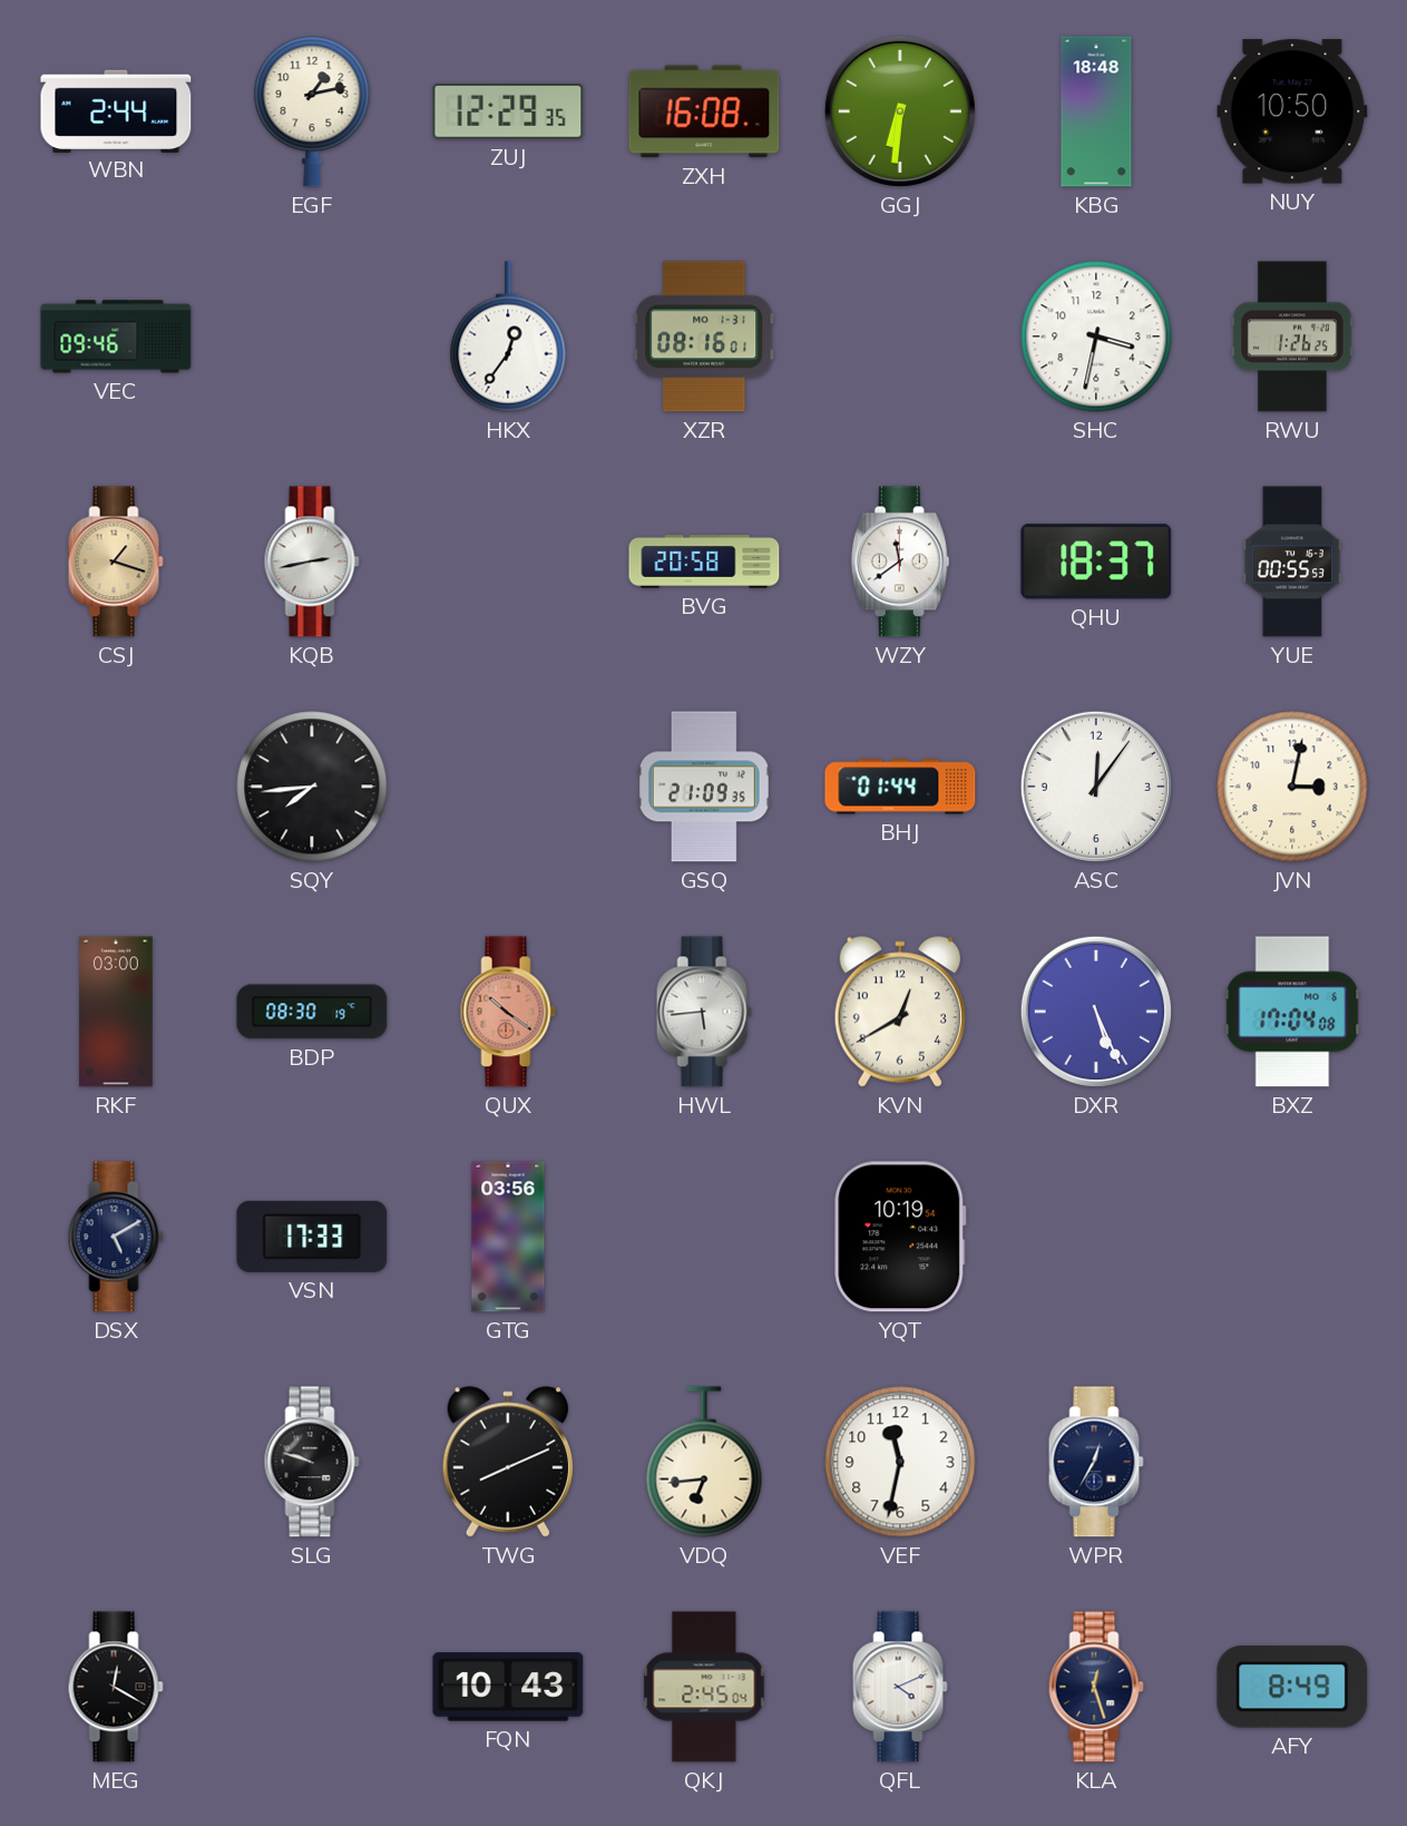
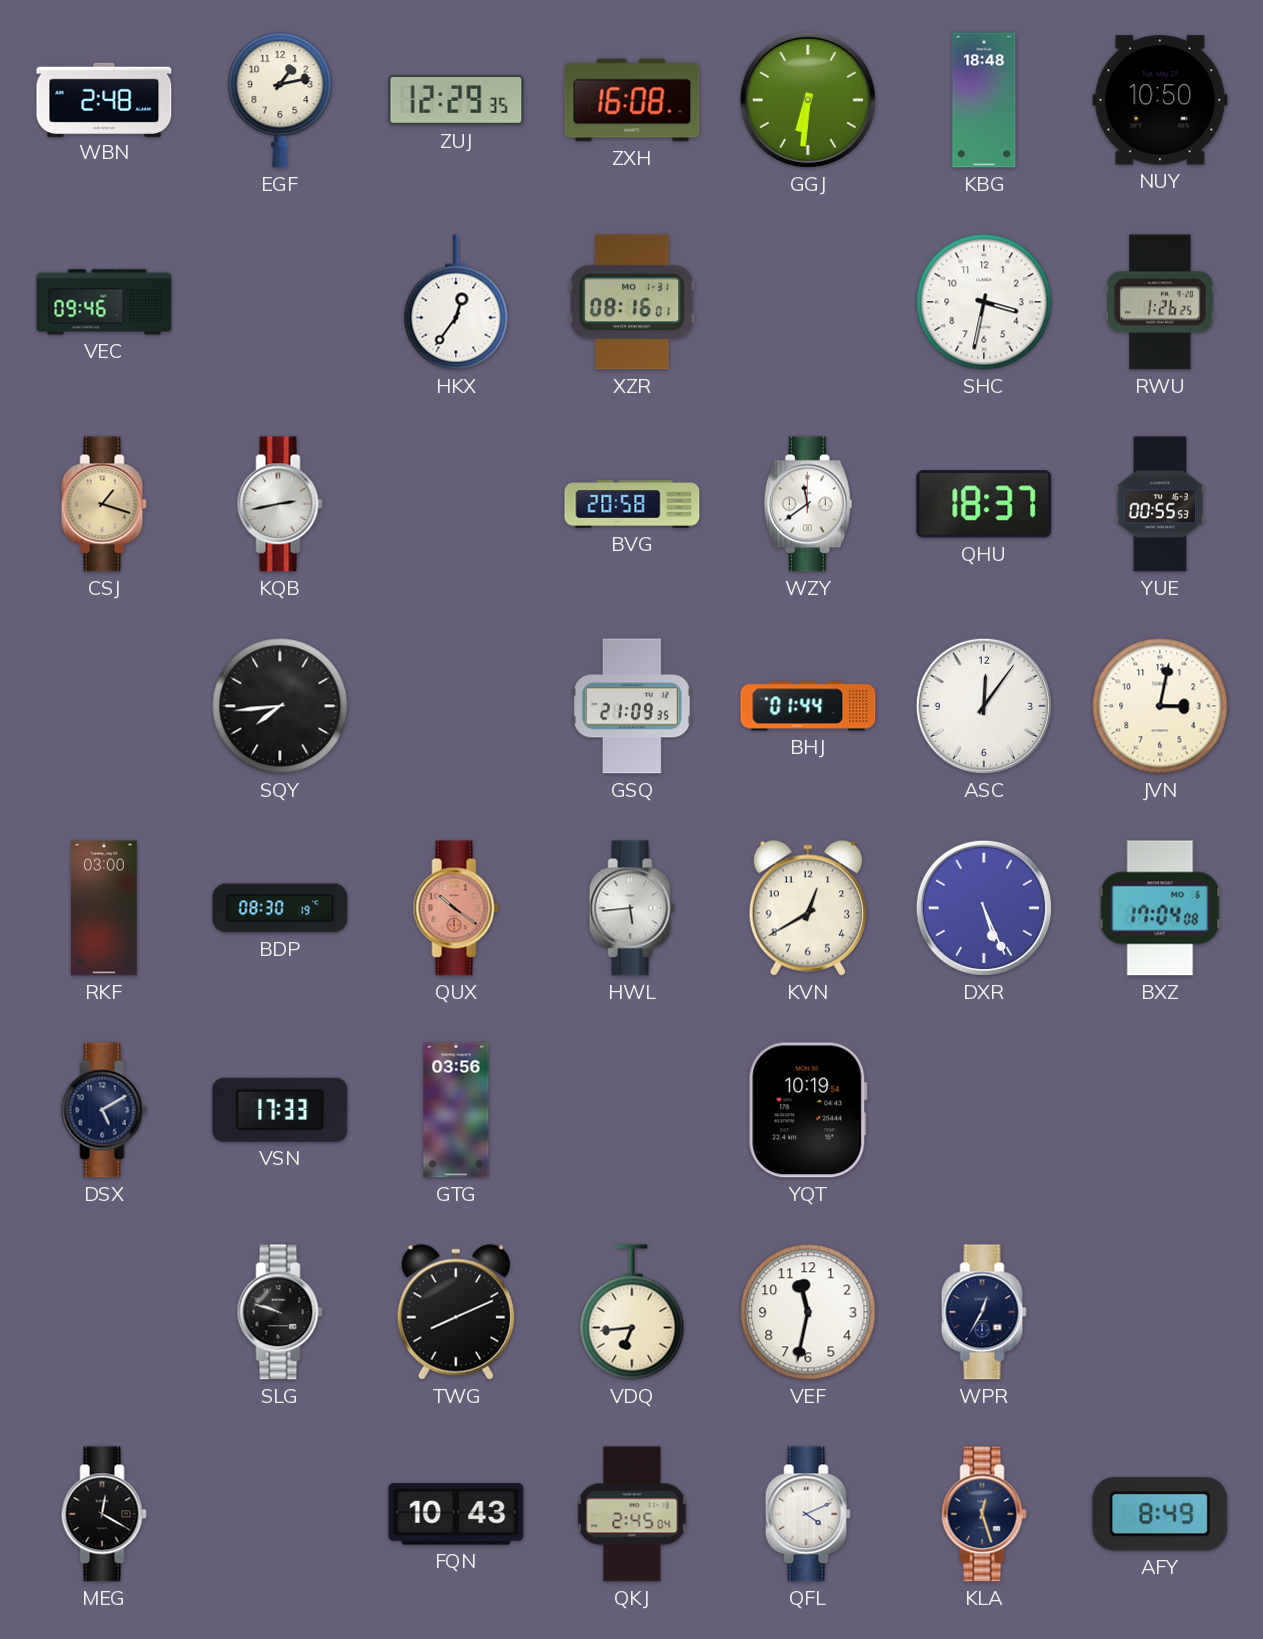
WBN: 2:44 -> 2:48
